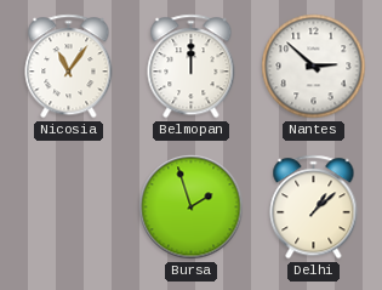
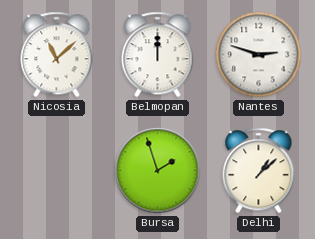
Nicosia: 11:06 -> 11:08
Nantes: 2:52 -> 2:48
